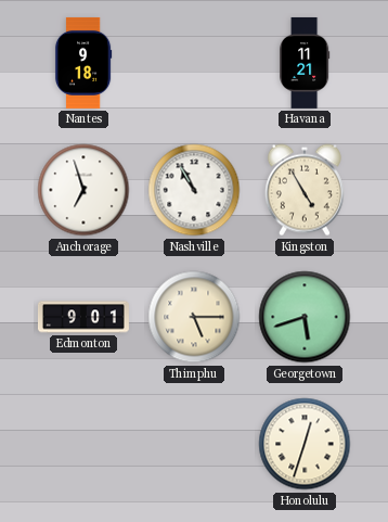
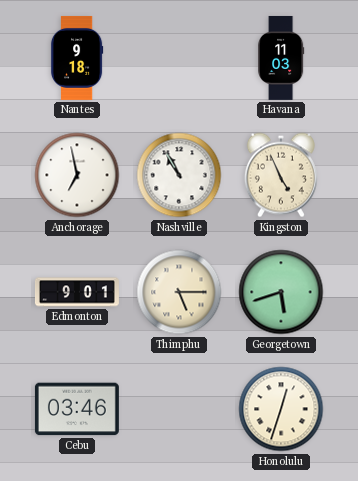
Havana: 11:21 -> 11:03
Anchorage: 6:57 -> 6:58
Kingston: 4:55 -> 4:56
Cebu: none -> 03:46
